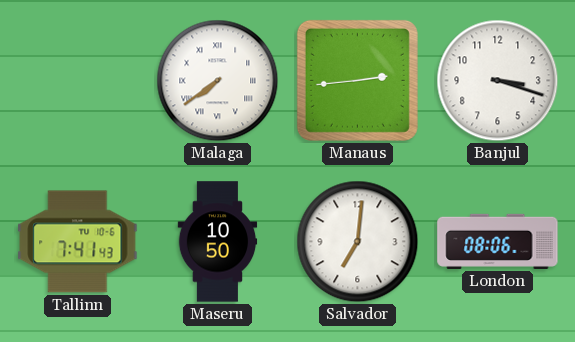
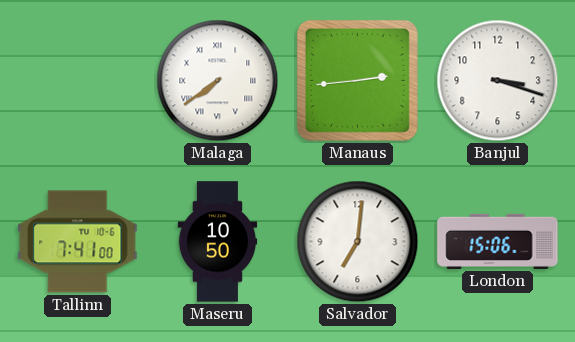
Tallinn: 7:41:43 -> 7:41:00
London: 08:06 -> 15:06
